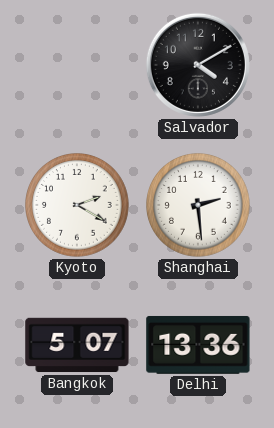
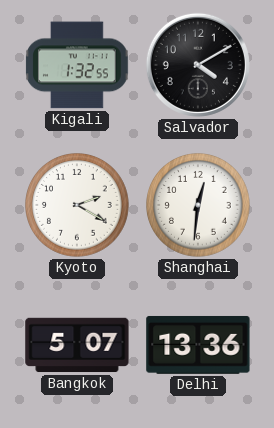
Kigali: none -> 1:32
Shanghai: 2:29 -> 12:31
